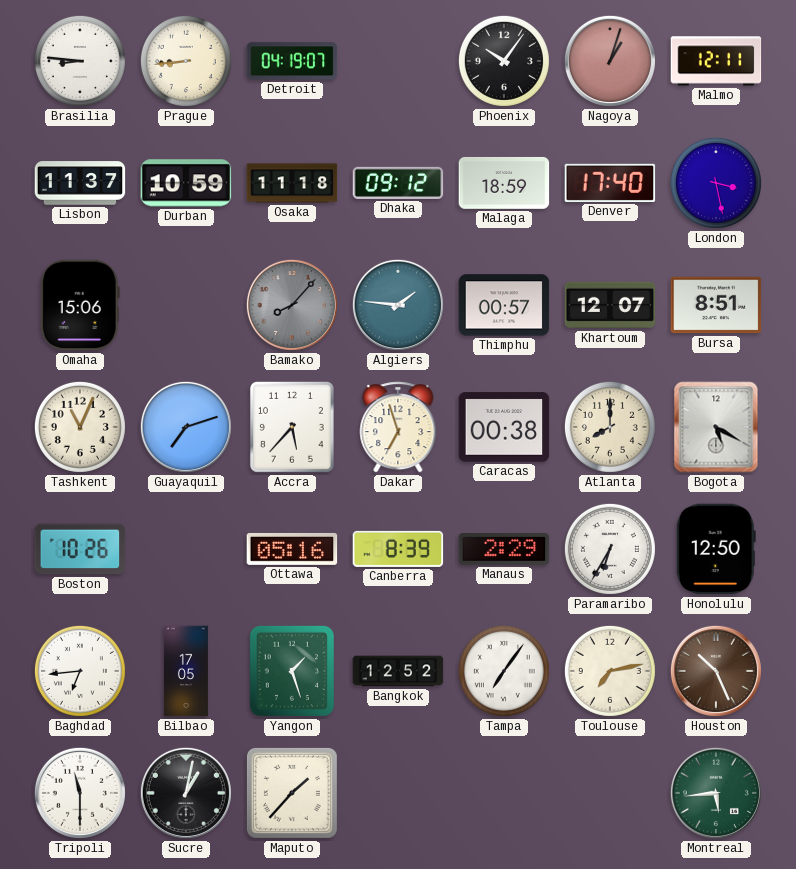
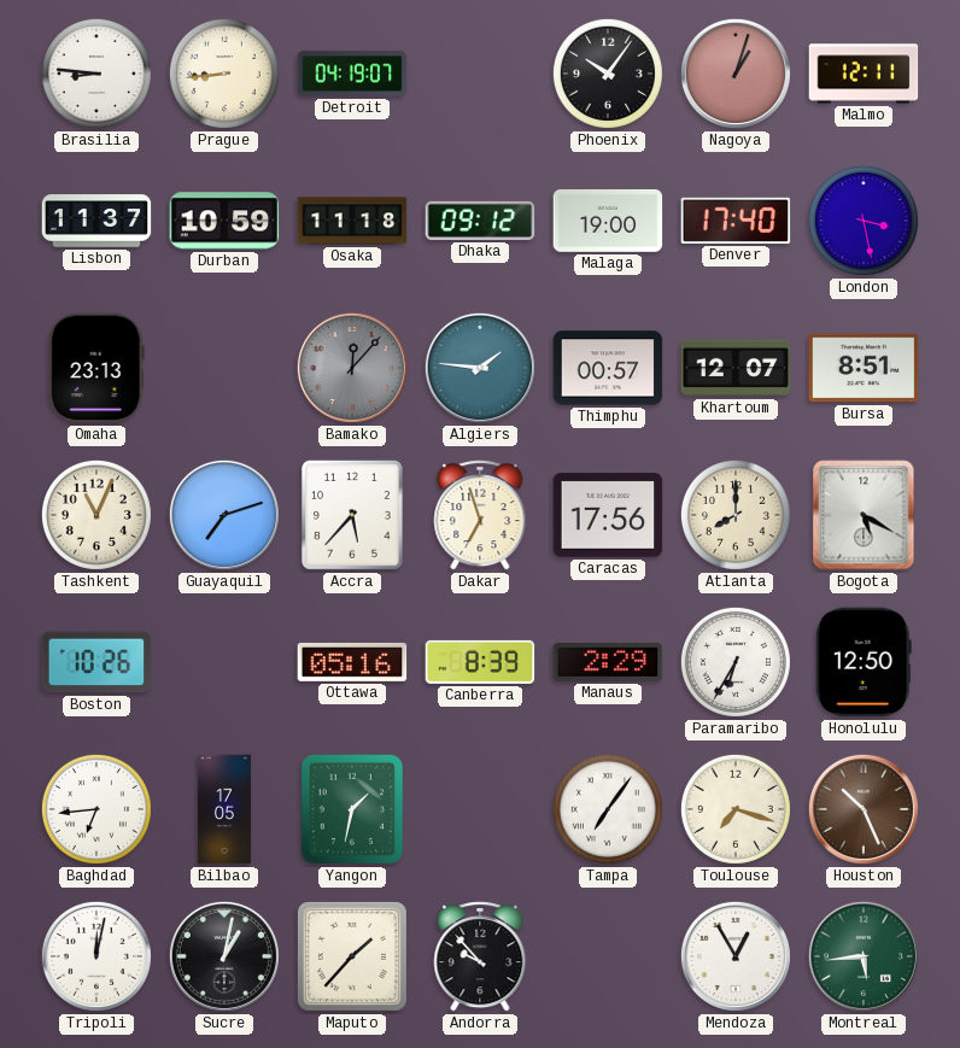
Malaga: 18:59 -> 19:00
Omaha: 15:06 -> 23:13
Bamako: 8:07 -> 12:07
Caracas: 00:38 -> 17:56
Yangon: 1:27 -> 1:32
Bangkok: 12:52 -> none
Toulouse: 7:13 -> 7:18
Tripoli: 11:30 -> 12:02
Andorra: none -> 9:53
Mendoza: none -> 12:55
